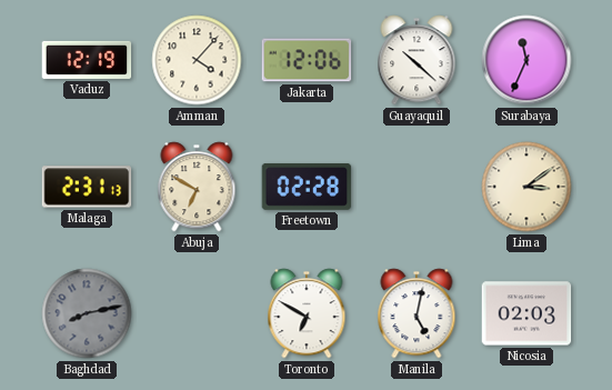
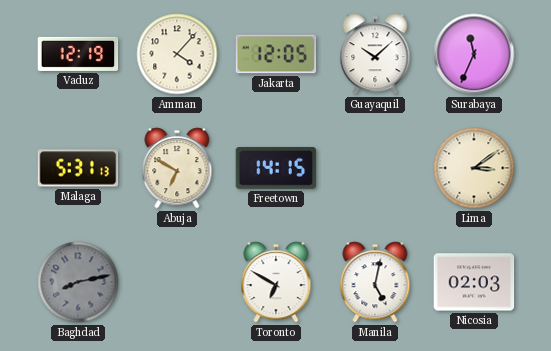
Jakarta: 12:06 -> 12:05
Guayaquil: 10:22 -> 10:08
Malaga: 2:31 -> 5:31
Freetown: 02:28 -> 14:15
